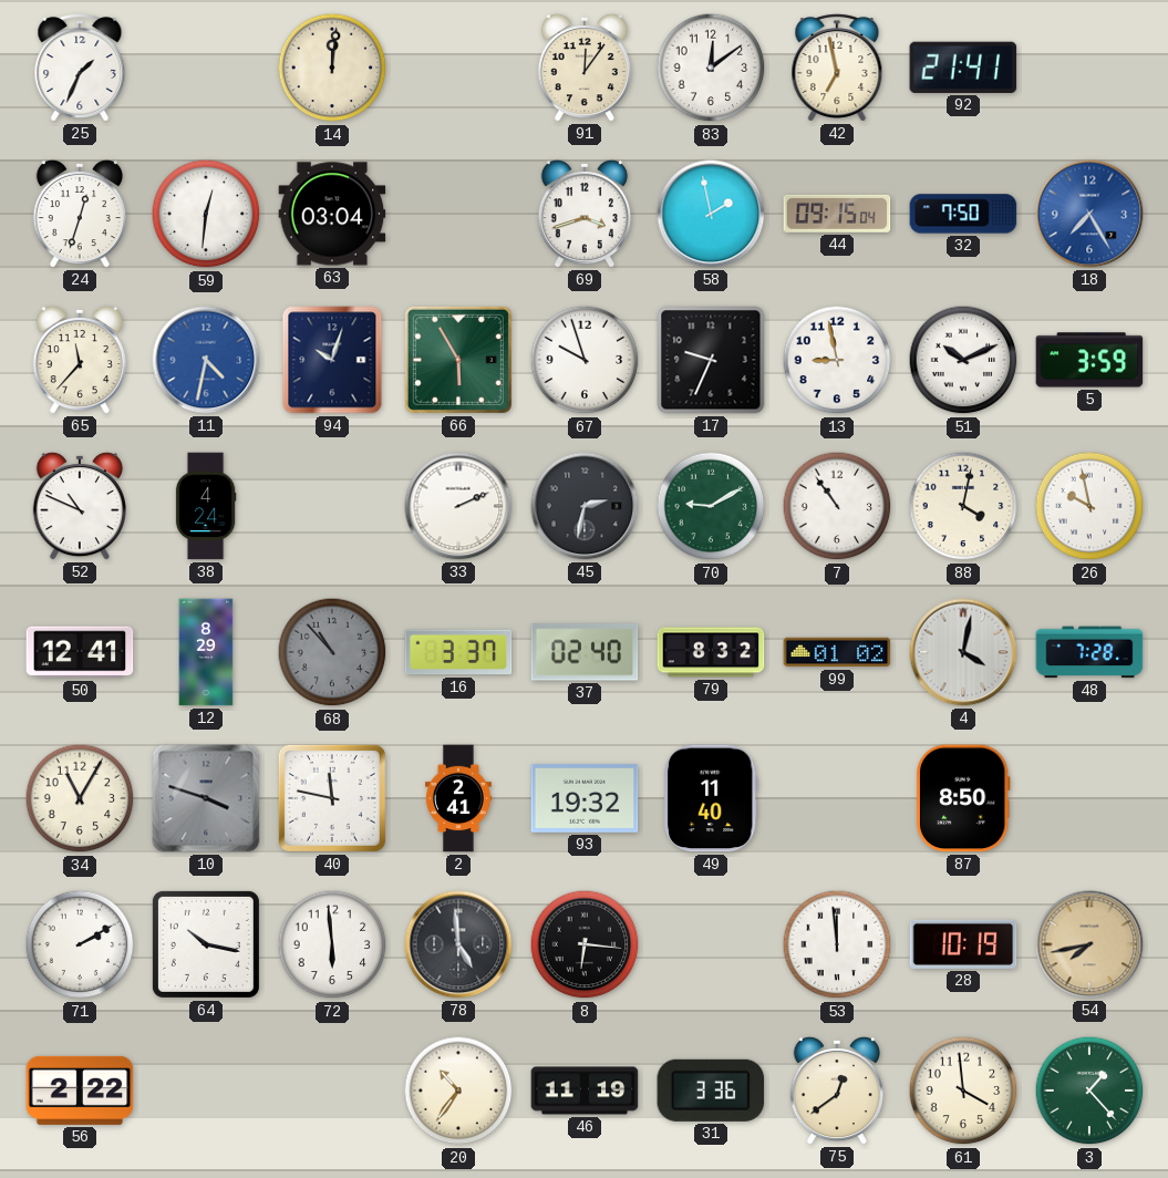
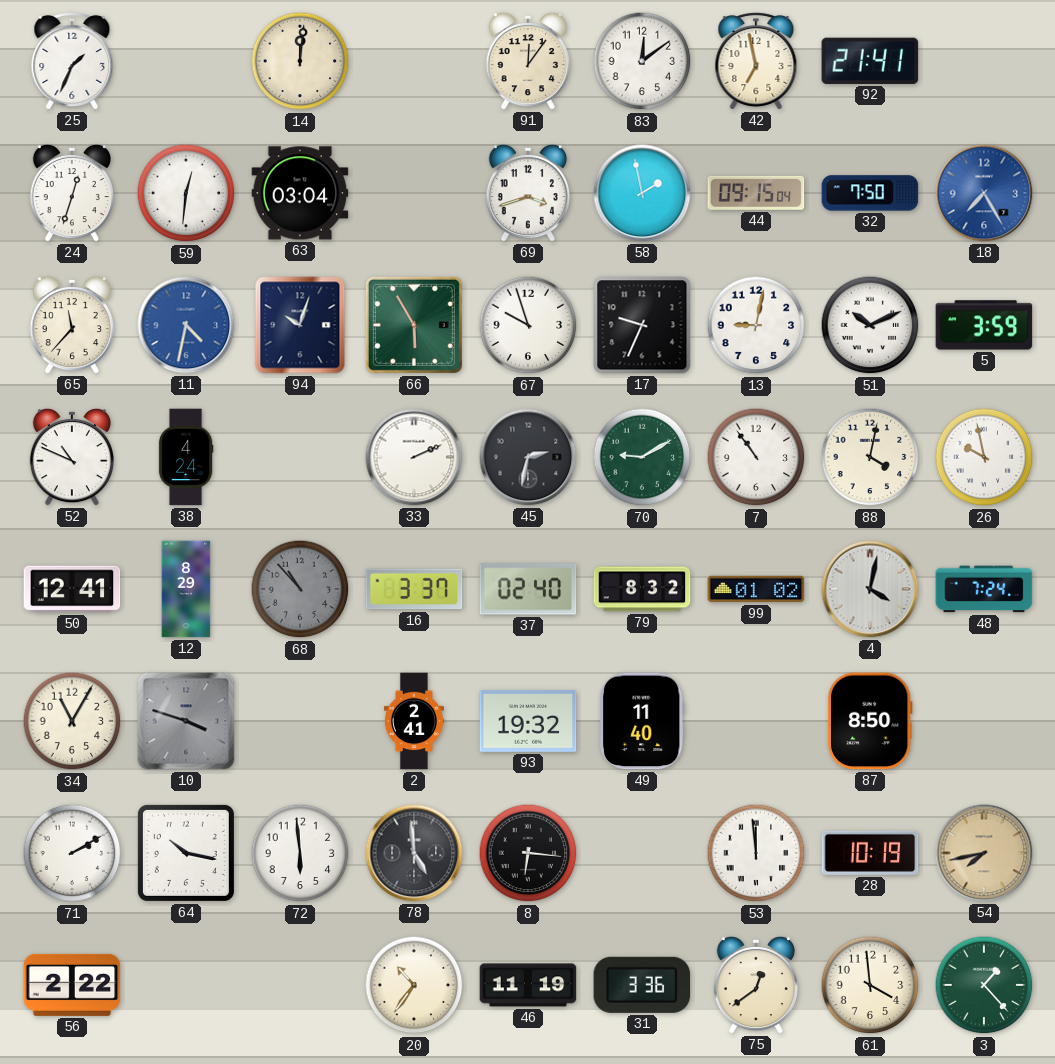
13: 8:58 -> 9:02
48: 7:28 -> 7:24
40: 11:47 -> none
